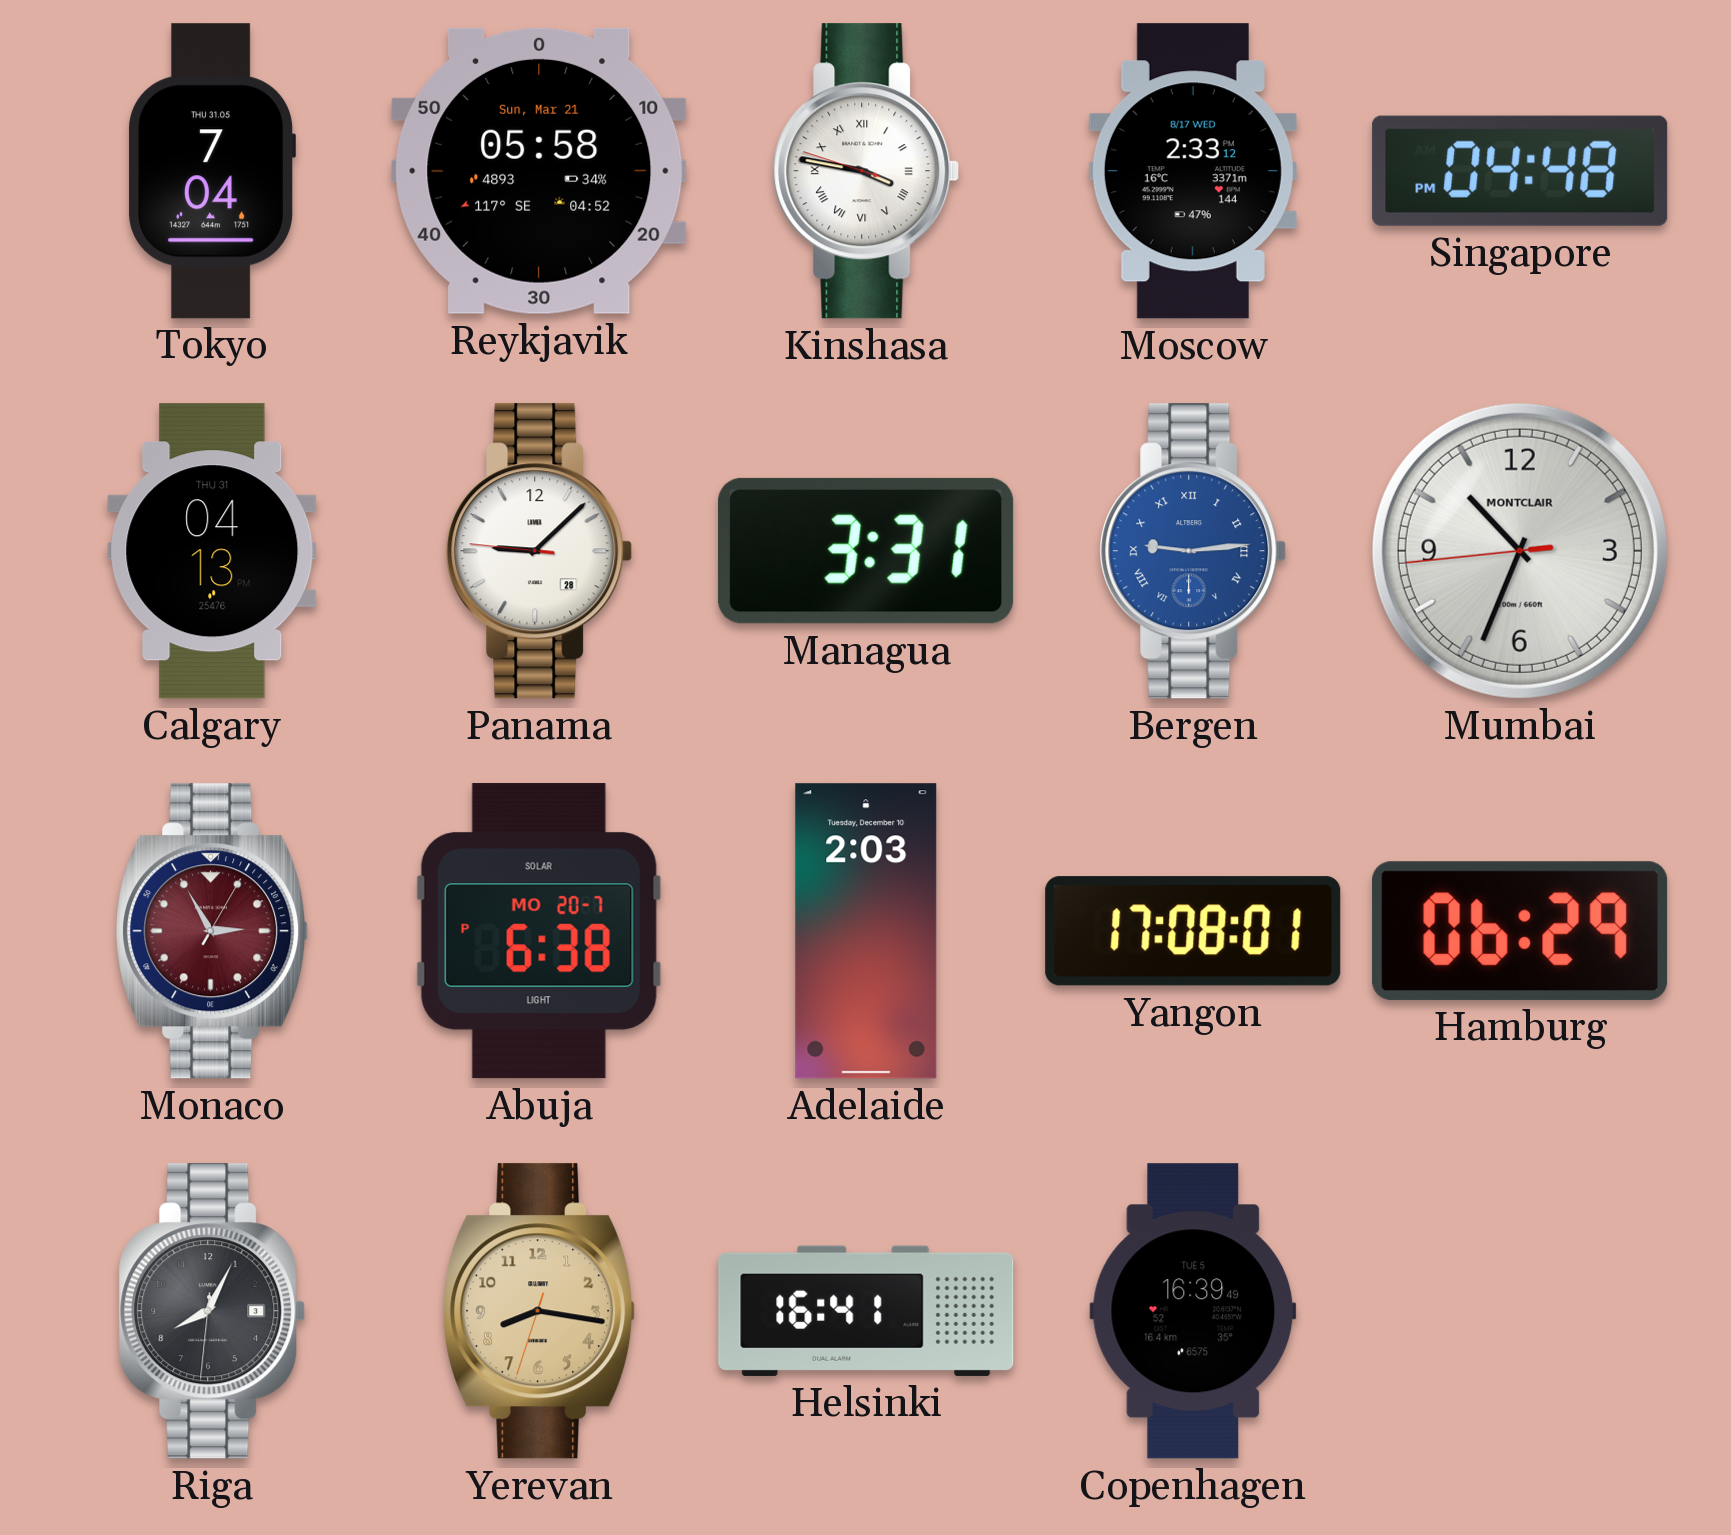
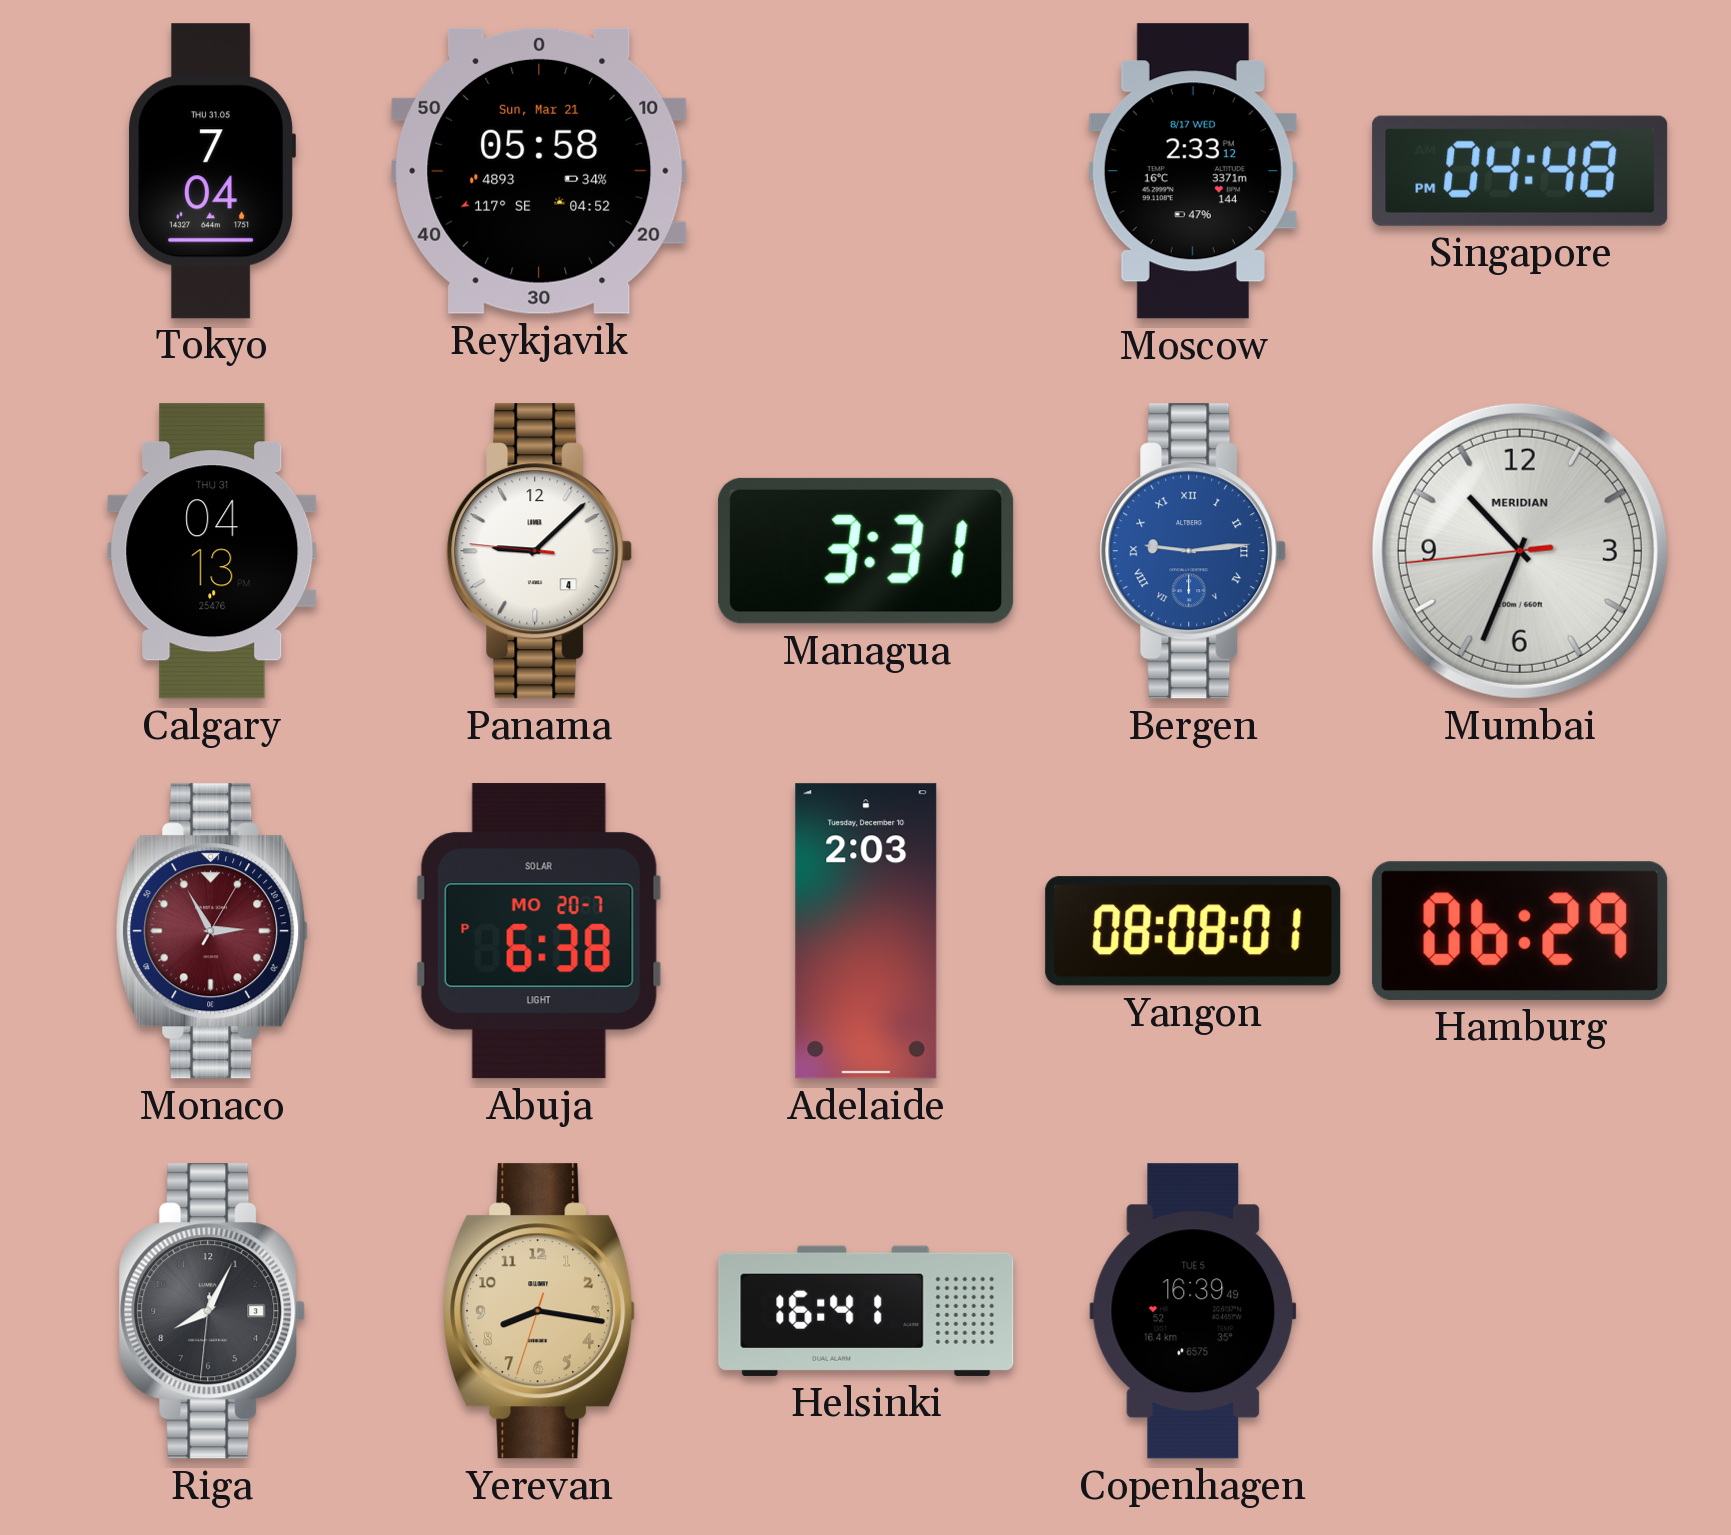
Kinshasa: 3:46 -> none
Panama date: 28 -> 4
Mumbai brand: MONTCLAIR -> MERIDIAN
Yangon: 17:08 -> 08:08
